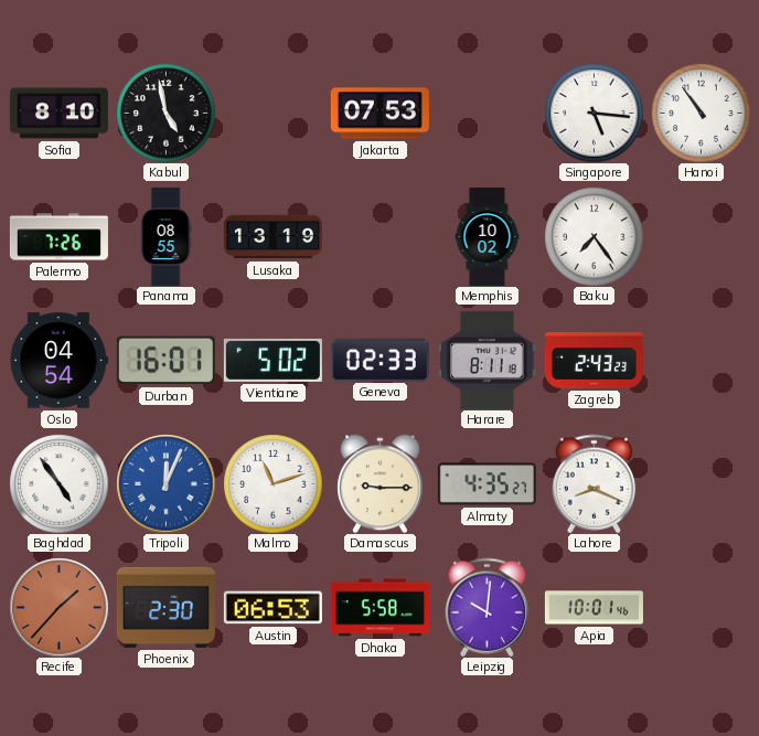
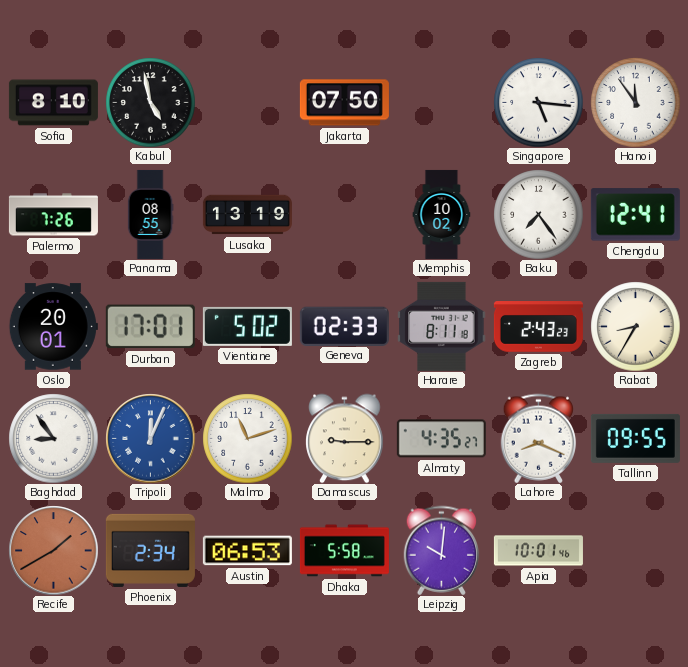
Jakarta: 07:53 -> 07:50
Hanoi: 10:54 -> 11:54
Chengdu: none -> 12:41
Oslo: 04:54 -> 20:01
Durban: 16:01 -> 17:01
Rabat: none -> 8:35
Baghdad: 4:54 -> 8:54
Tallinn: none -> 09:55
Recife: 1:37 -> 1:40
Phoenix: 2:30 -> 2:34
